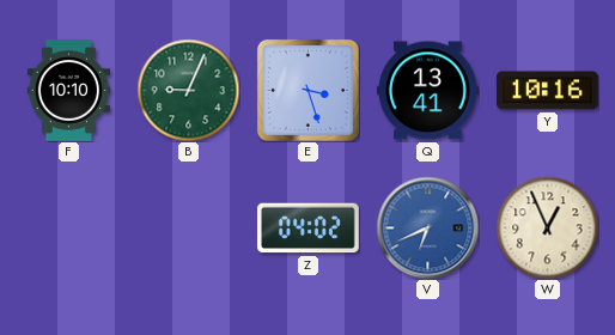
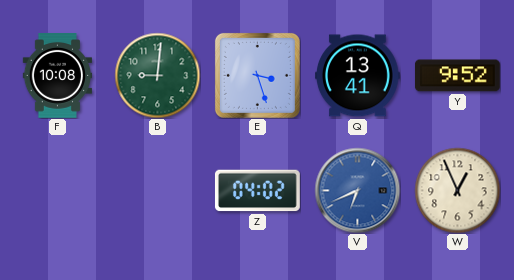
F: 10:10 -> 10:08
B: 9:04 -> 9:01
Y: 10:16 -> 9:52
